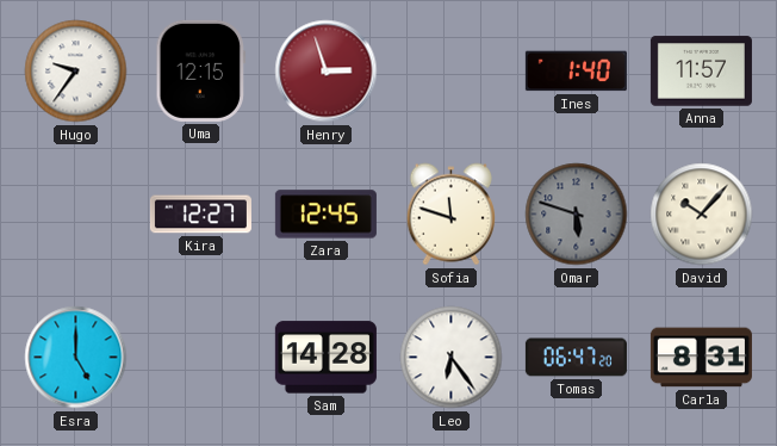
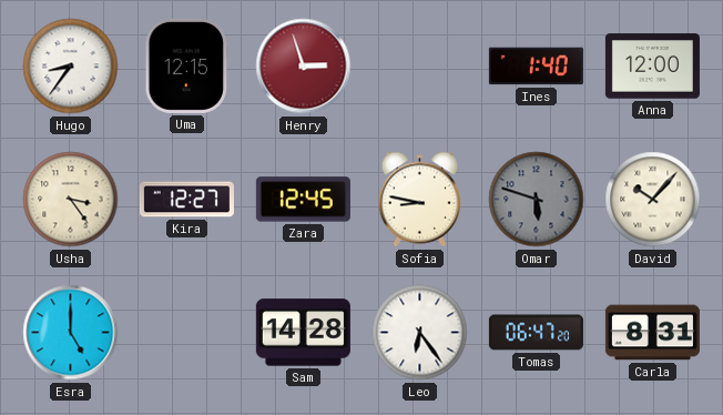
Hugo: 9:36 -> 8:36
Anna: 11:57 -> 12:00
Usha: none -> 3:24
Sofia: 11:48 -> 8:47
